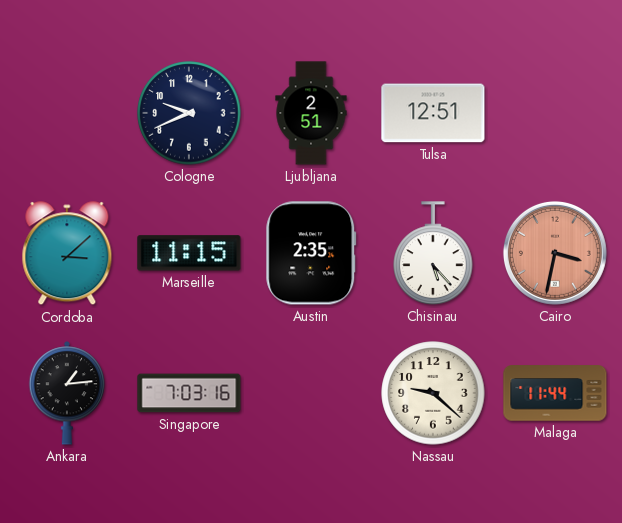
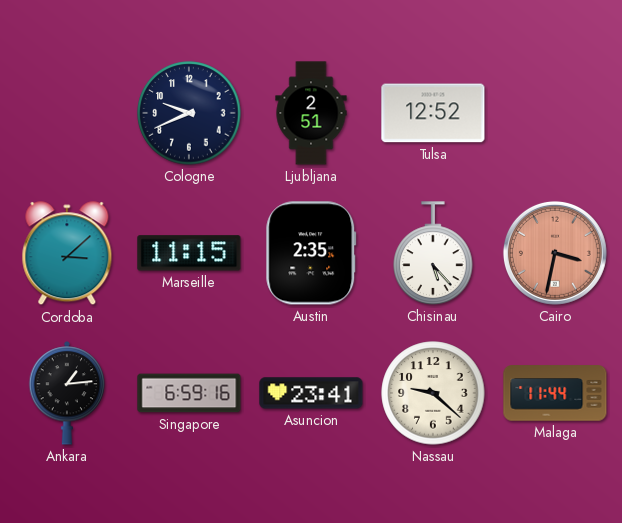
Tulsa: 12:51 -> 12:52
Singapore: 7:03 -> 6:59
Asuncion: none -> 23:41
